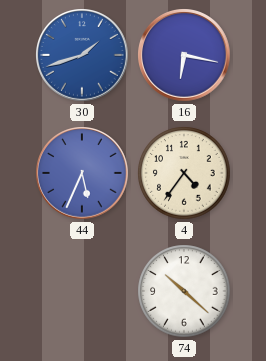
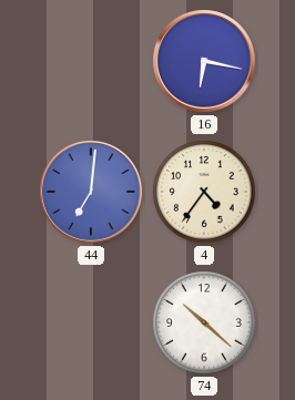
30: 1:42 -> none
44: 5:34 -> 7:01
